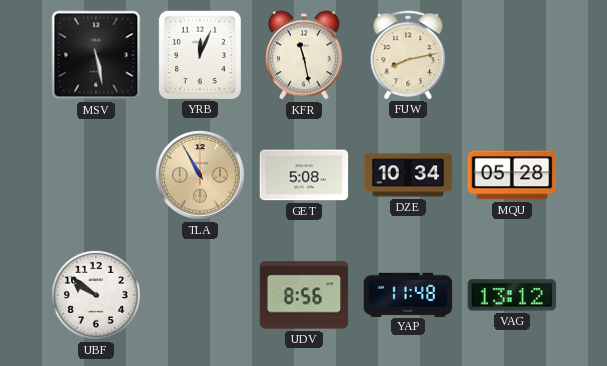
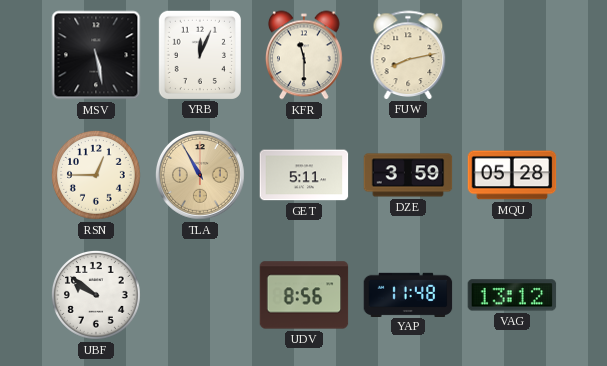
KFR: 11:28 -> 11:30
RSN: none -> 12:45
GET: 5:08 -> 5:11
DZE: 10:34 -> 3:59
